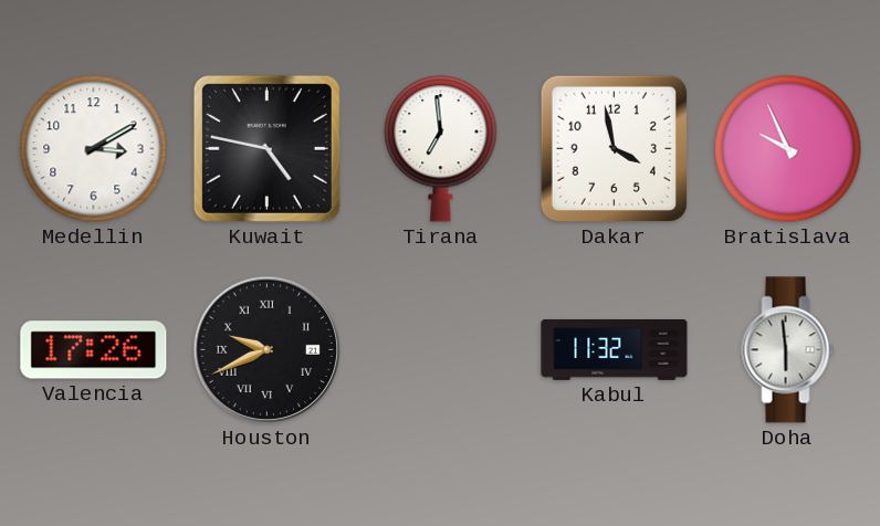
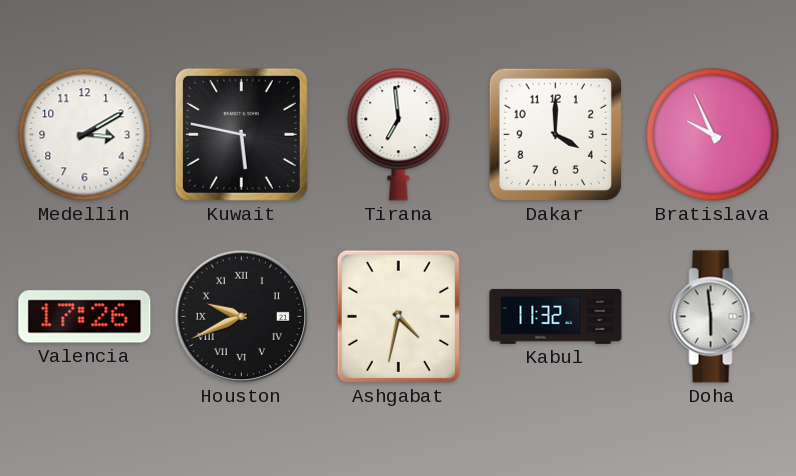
Kuwait: 4:47 -> 5:47
Dakar: 3:58 -> 4:00
Ashgabat: none -> 4:32
